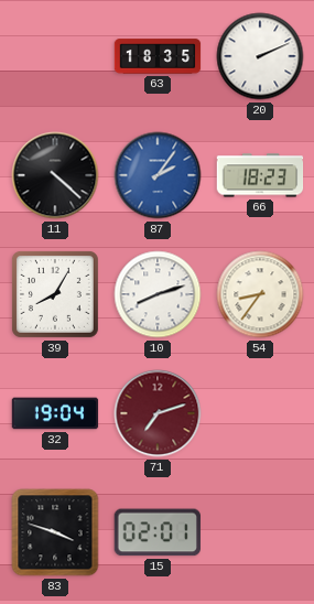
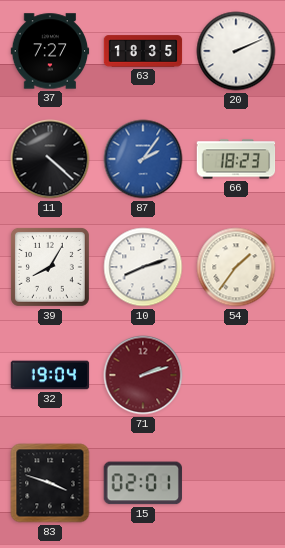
37: none -> 7:27
54: 8:36 -> 1:36
71: 7:12 -> 2:12
